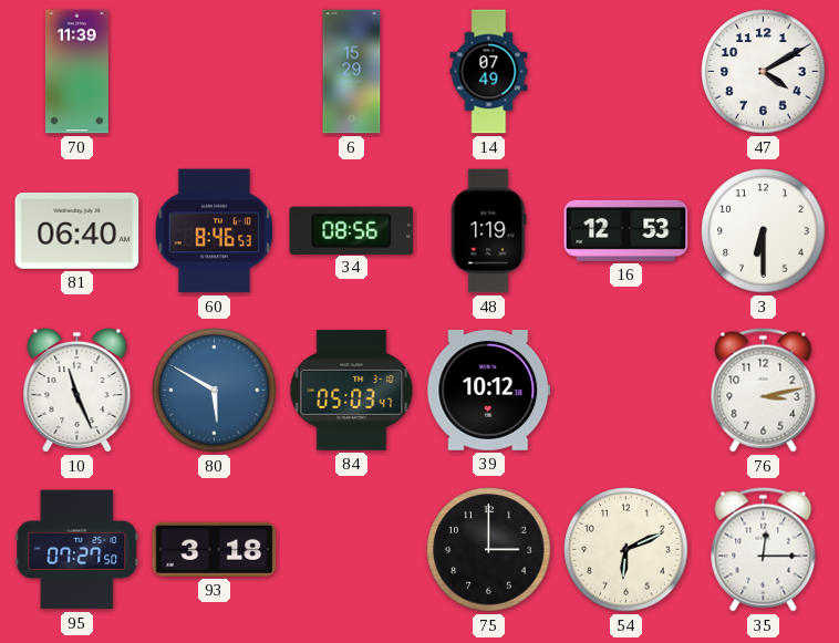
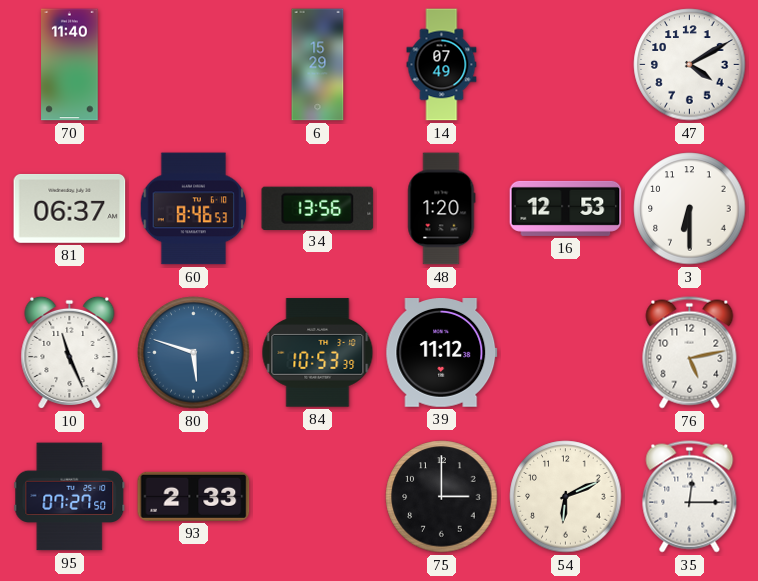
70: 11:39 -> 11:40
81: 06:40 -> 06:37
34: 08:56 -> 13:56
48: 1:19 -> 1:20
80: 5:50 -> 5:48
84: 05:03 -> 10:53
39: 10:12 -> 11:12
76: 3:13 -> 5:13
93: 3:18 -> 2:33
